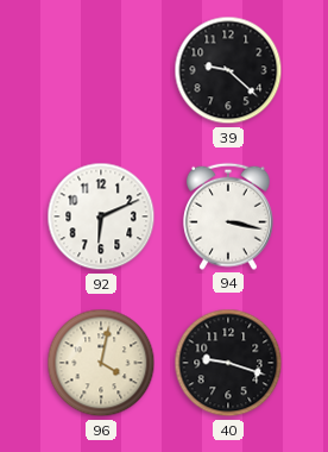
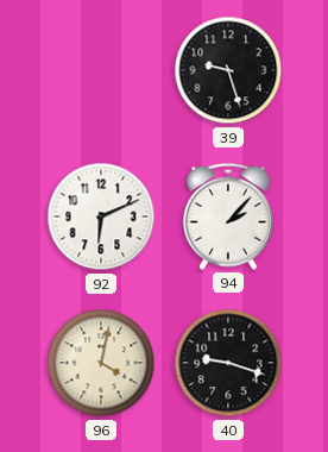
39: 9:22 -> 9:27
94: 3:17 -> 2:07
